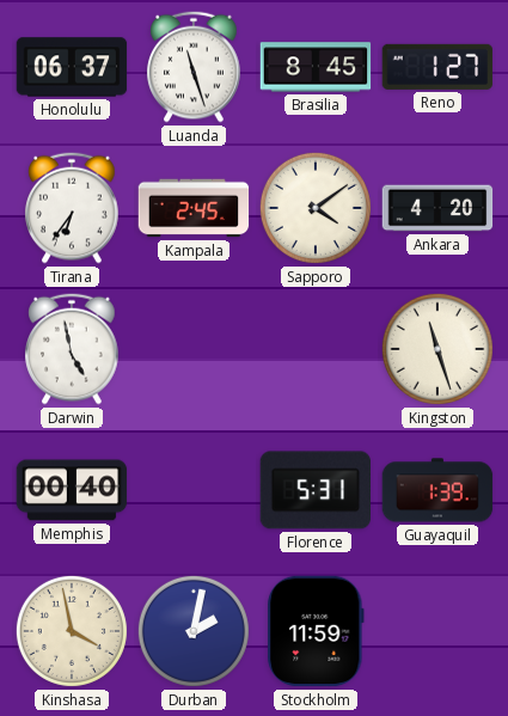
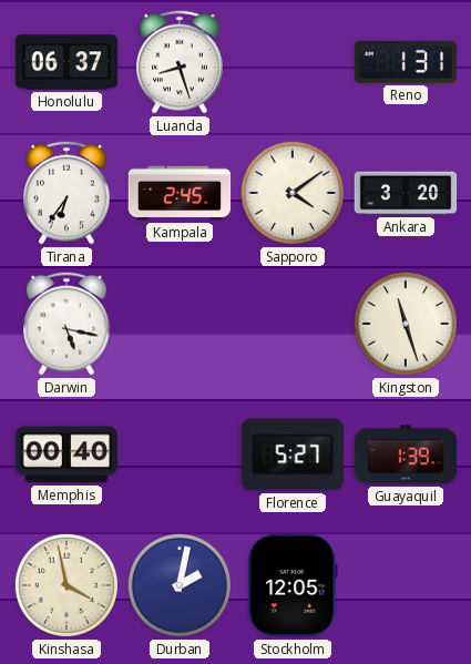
Luanda: 11:27 -> 8:27
Brasilia: 8:45 -> none
Reno: 1:27 -> 1:31
Ankara: 4:20 -> 3:20
Darwin: 4:58 -> 5:17
Florence: 5:31 -> 5:27
Stockholm: 11:59 -> 12:05
